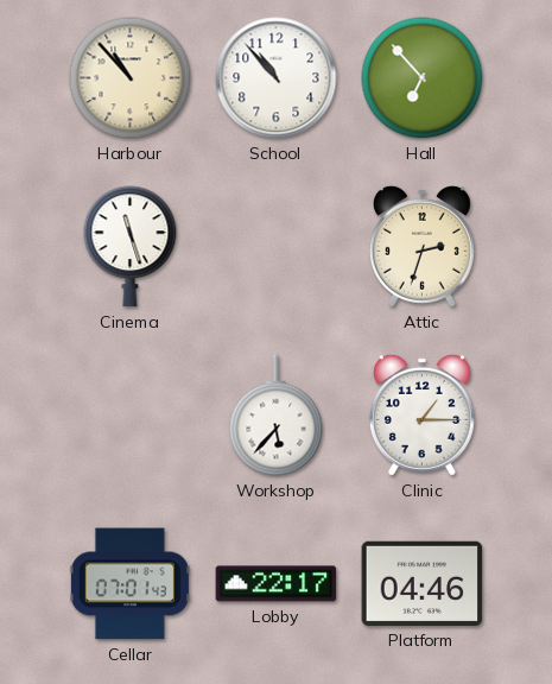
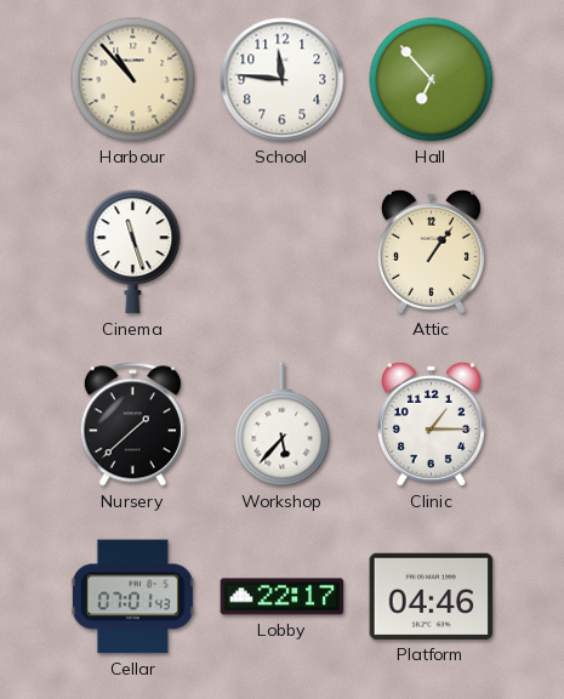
School: 10:53 -> 11:46
Attic: 2:33 -> 1:06
Nursery: none -> 1:38
